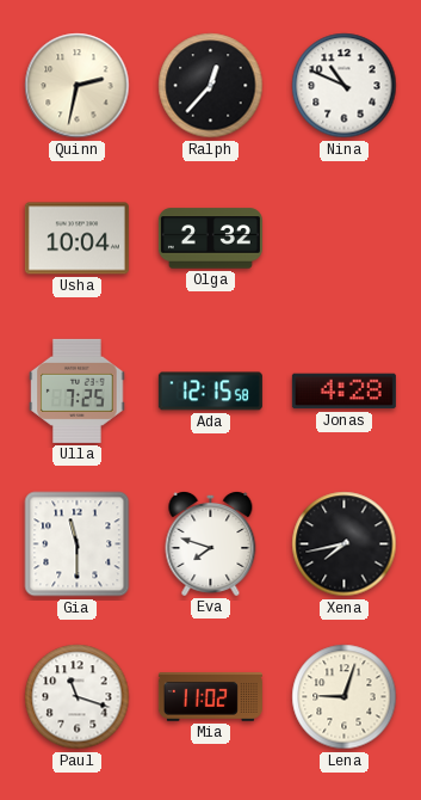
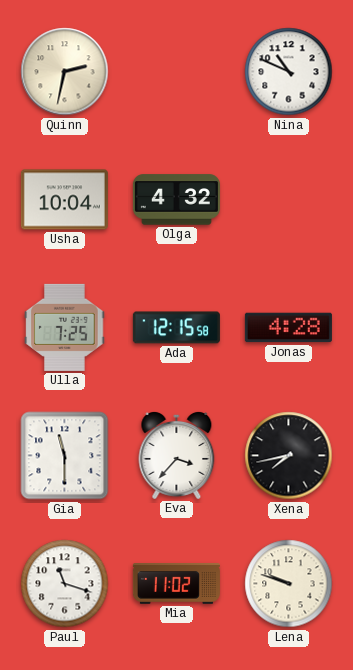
Ralph: 12:37 -> none
Olga: 2:32 -> 4:32
Eva: 7:48 -> 3:37
Lena: 9:03 -> 9:48
